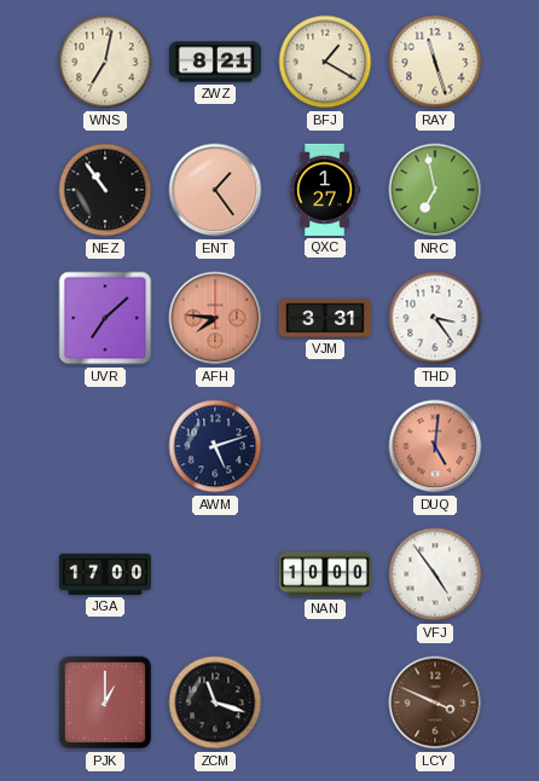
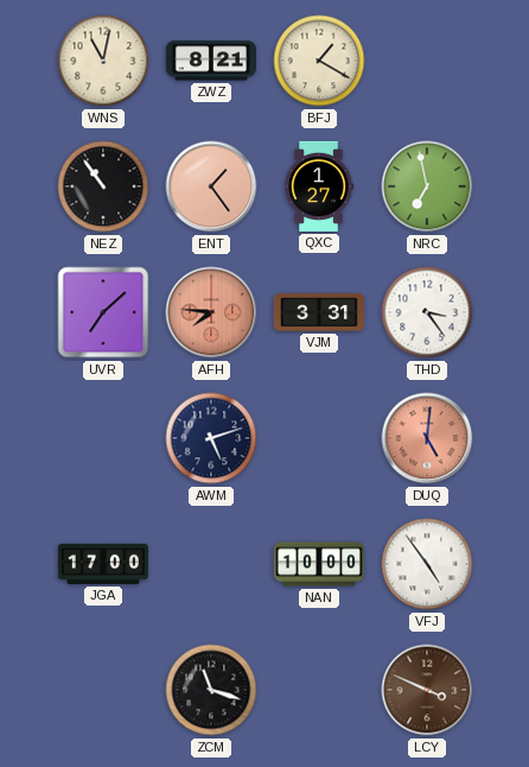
WNS: 7:02 -> 11:02
RAY: 11:27 -> none
PJK: 1:00 -> none
